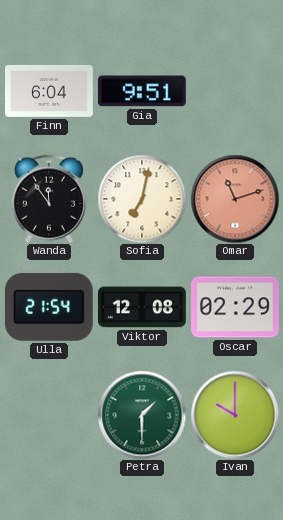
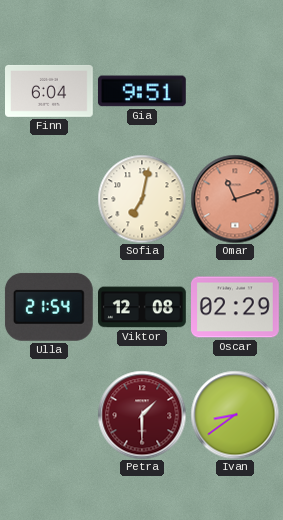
Wanda: 11:54 -> none
Petra dial: green -> burgundy
Ivan: 10:00 -> 8:39
